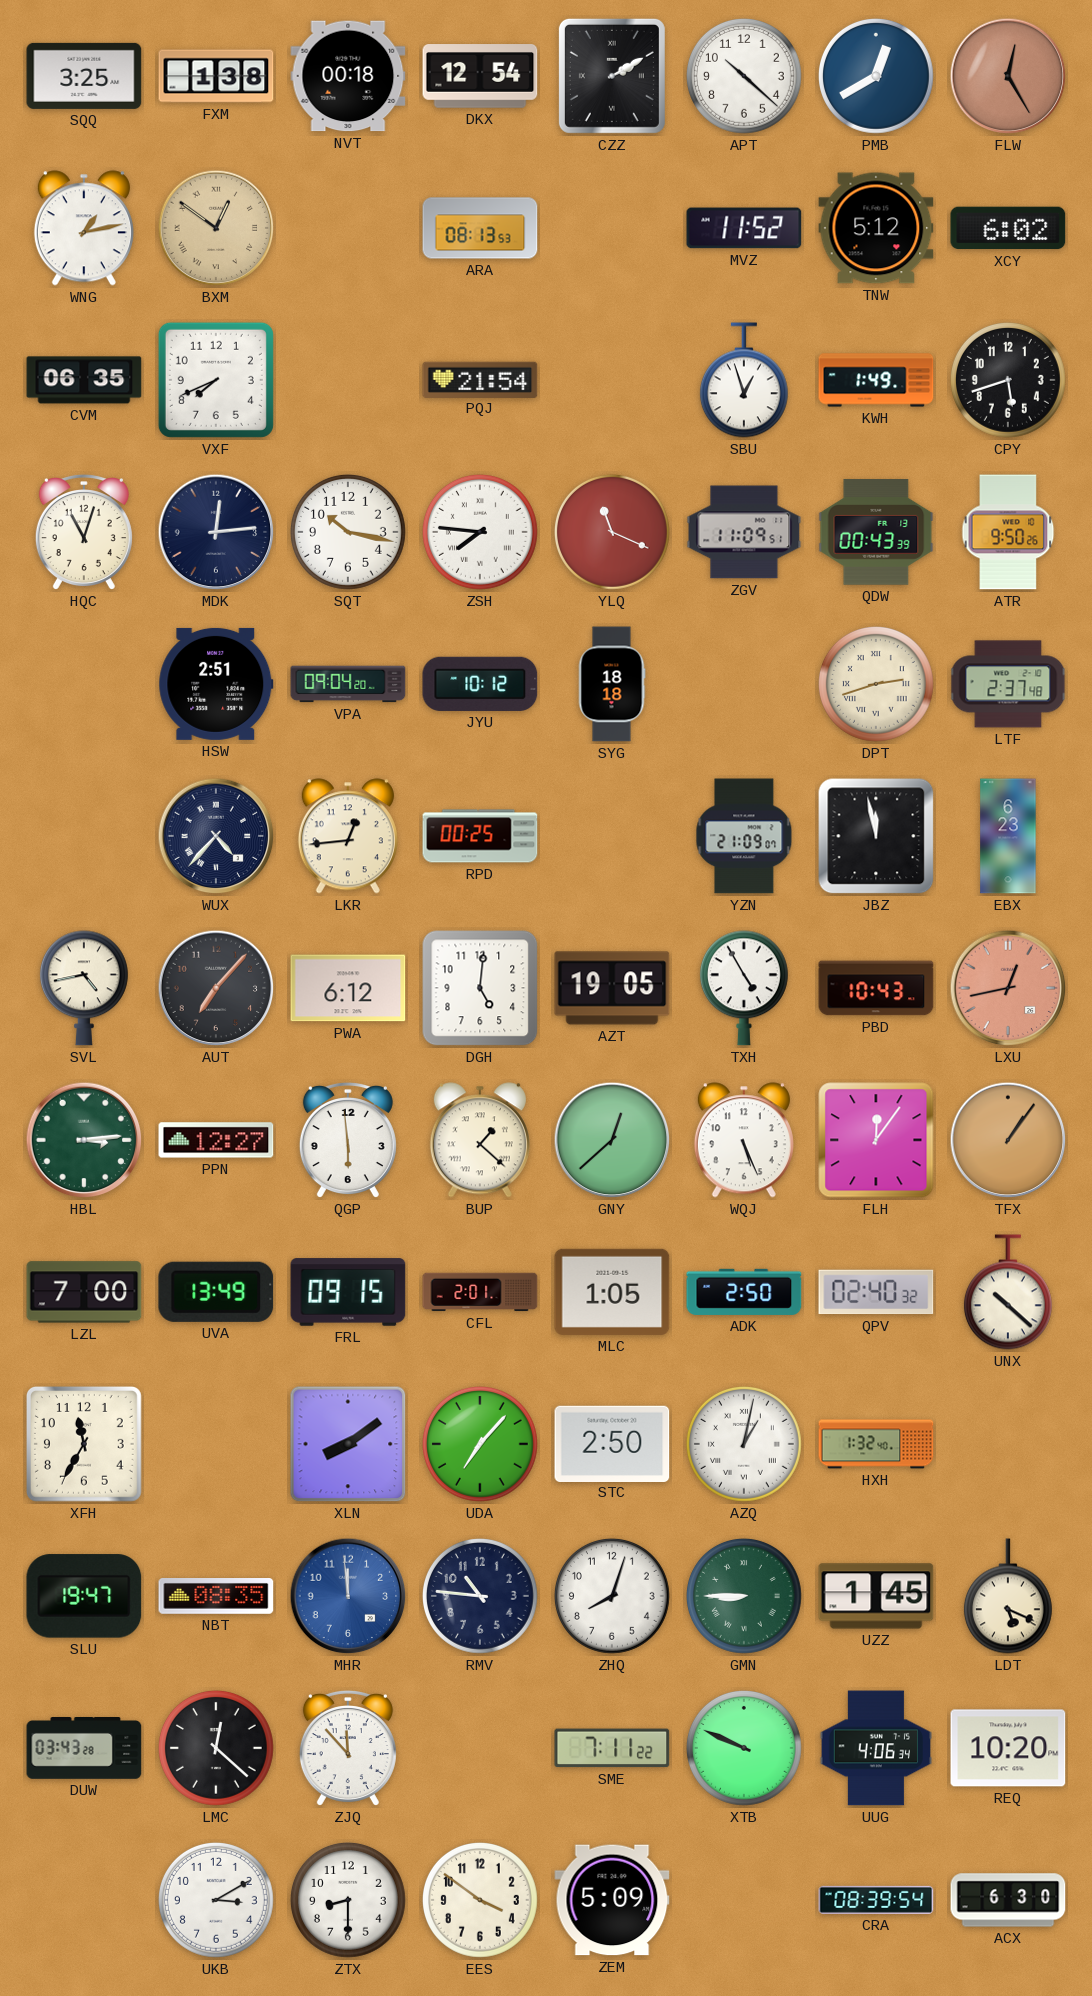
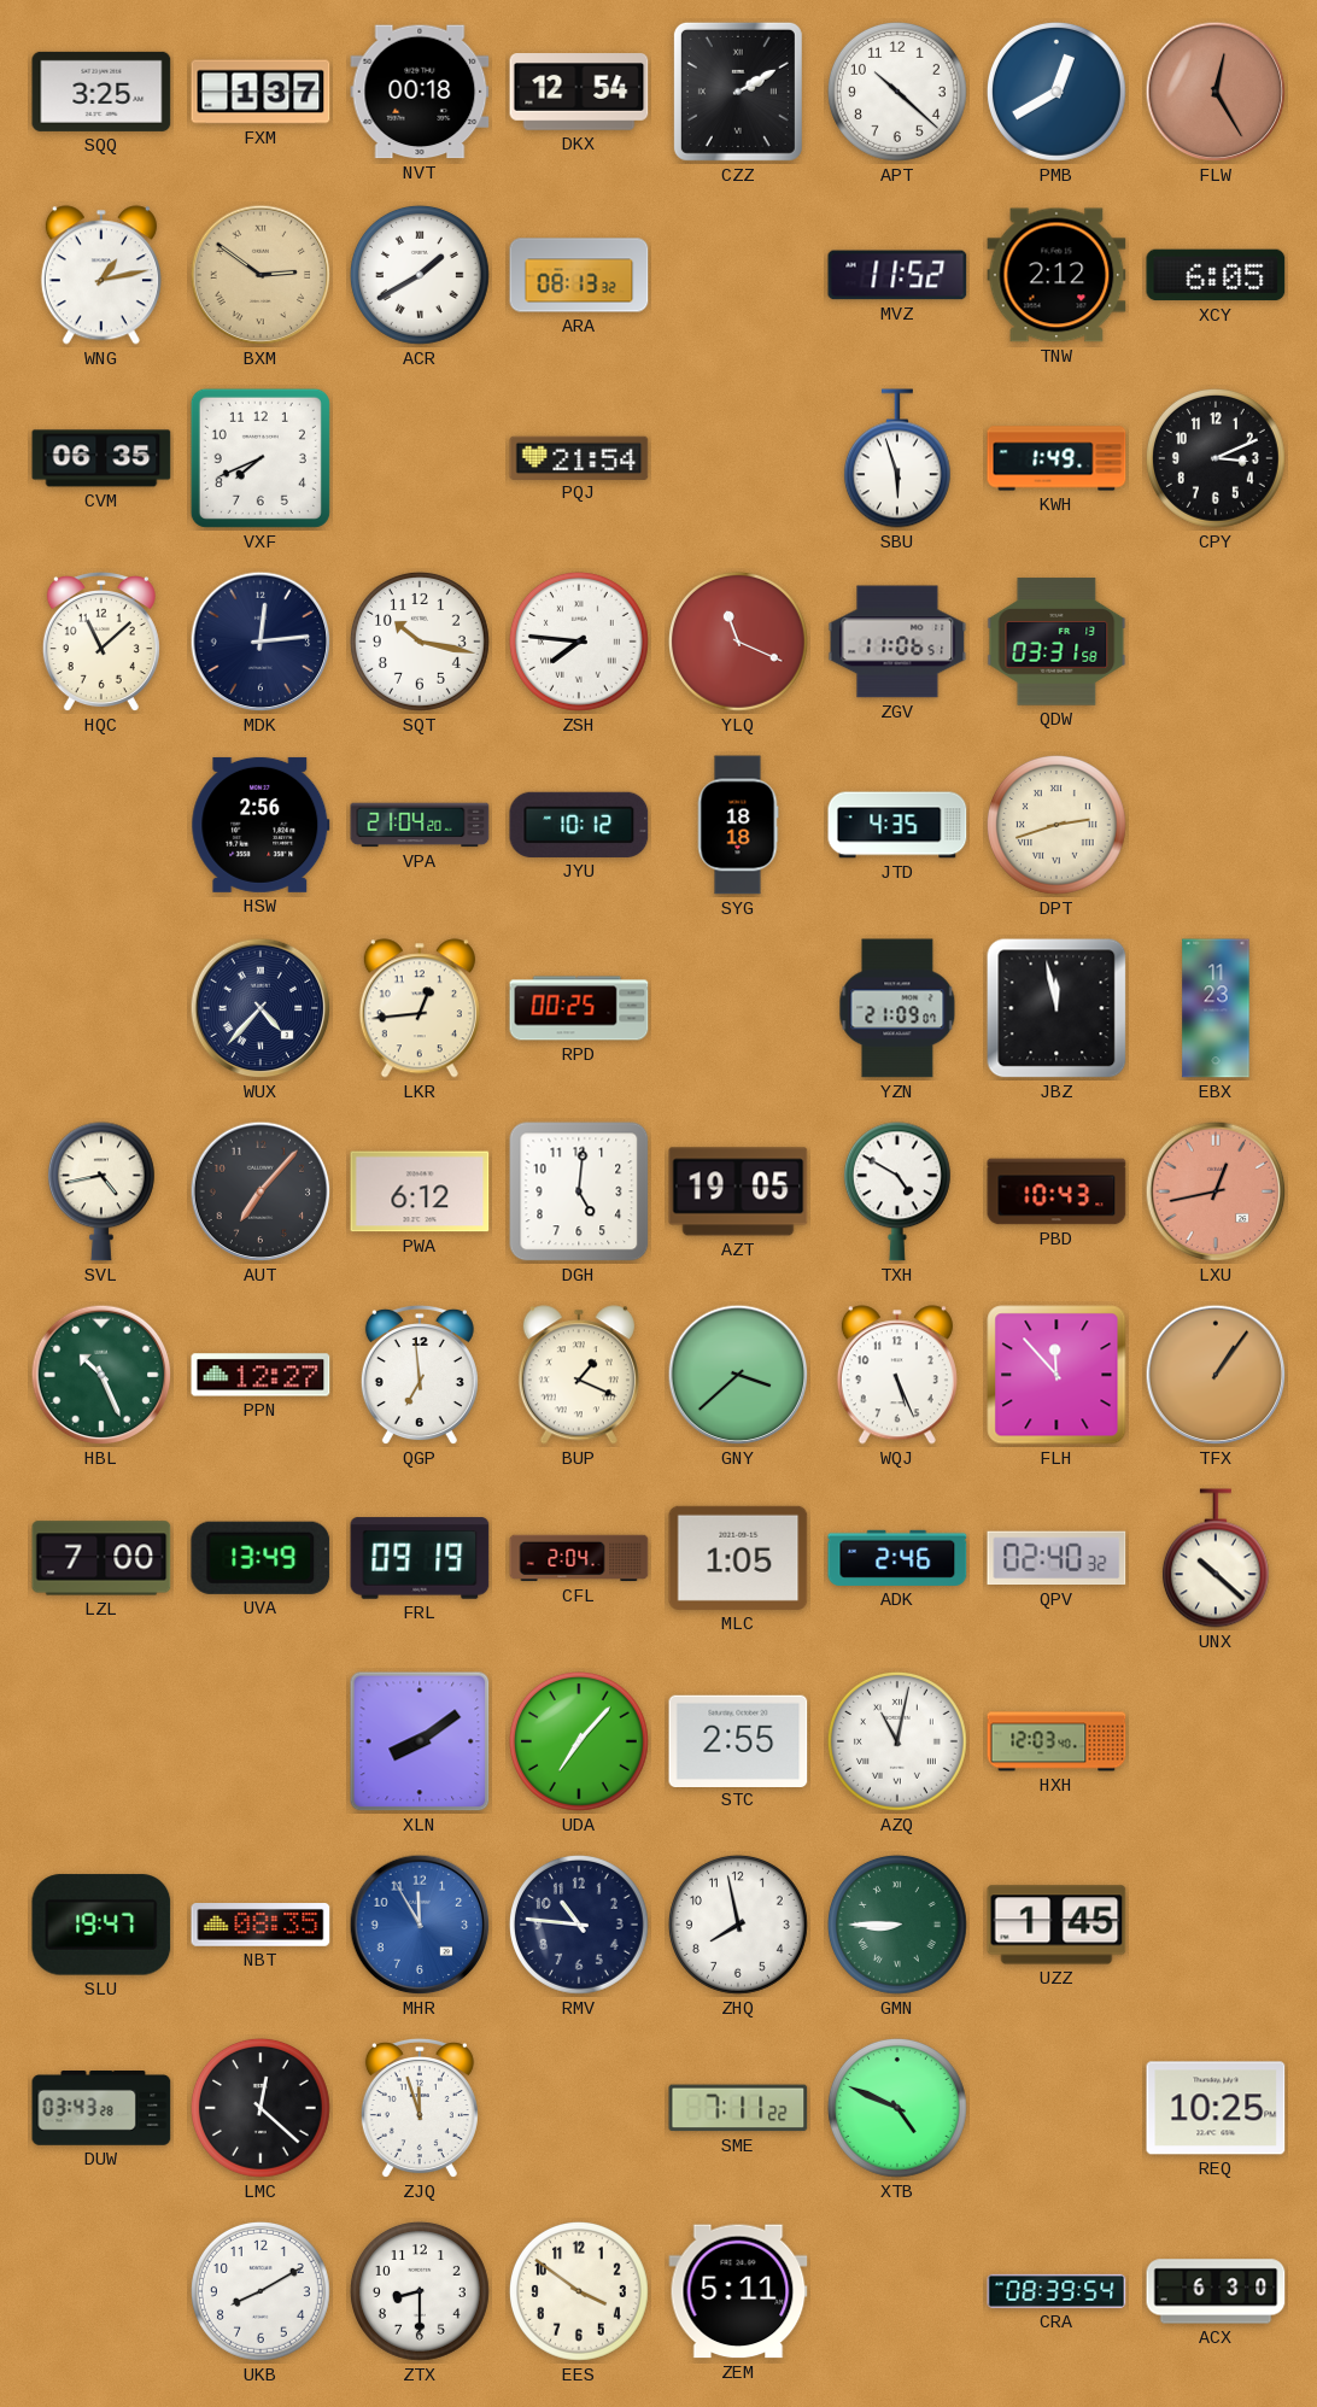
FXM: 1:38 -> 1:37
BXM: 12:51 -> 2:51
ACR: none -> 1:40
ARA: 08:13:53 -> 08:13:32
TNW: 5:12 -> 2:12
XCY: 6:02 -> 6:05
SBU: 12:57 -> 5:57
CPY: 5:42 -> 3:11
HQC: 11:03 -> 11:08
ZGV: 11:09 -> 11:06
QDW: 00:43 -> 03:31
ATR: 9:50 -> none
HSW: 2:51 -> 2:56
VPA: 09:04 -> 21:04
JTD: none -> 4:35
LTF: 2:37 -> none
EBX: 6:23 -> 11:23
TXH: 4:55 -> 4:50
HBL: 3:14 -> 10:26
QGP: 5:59 -> 6:59
BUP: 1:22 -> 1:19
GNY: 12:38 -> 3:38
FLH: 12:06 -> 11:53
FRL: 09:15 -> 09:19
CFL: 2:01 -> 2:04
ADK: 2:50 -> 2:46
XFH: 11:35 -> none
STC: 2:50 -> 2:55
AZQ: 1:02 -> 11:02
HXH: 1:32 -> 12:03
MHR: 11:59 -> 11:55
ZHQ: 8:03 -> 7:58
LDT: 5:19 -> none
ZJQ: 11:53 -> 11:57
XTB: 9:49 -> 4:49
UUG: 4:06 -> none
REQ: 10:20 -> 10:25
UKB: 3:10 -> 8:10
ZEM: 5:09 -> 5:11
